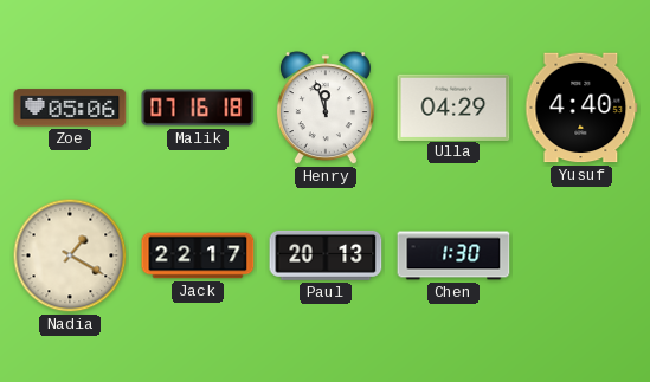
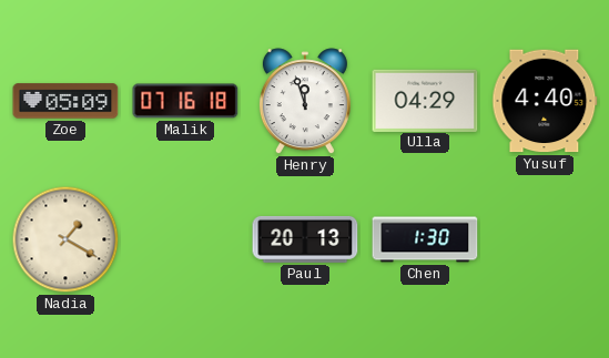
Zoe: 05:06 -> 05:09
Jack: 22:17 -> none
